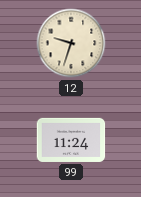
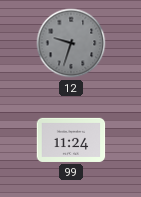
12 dial: cream -> grey
